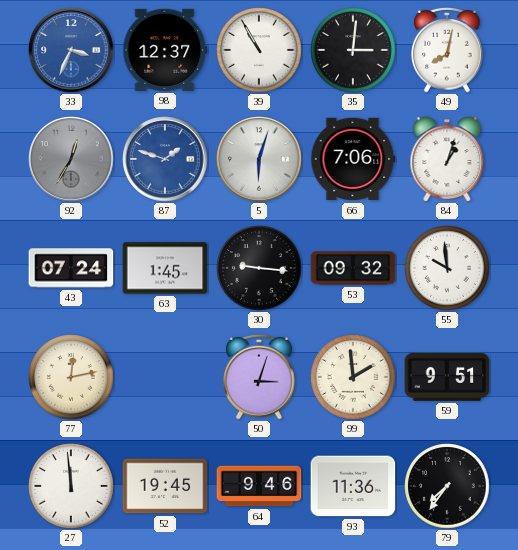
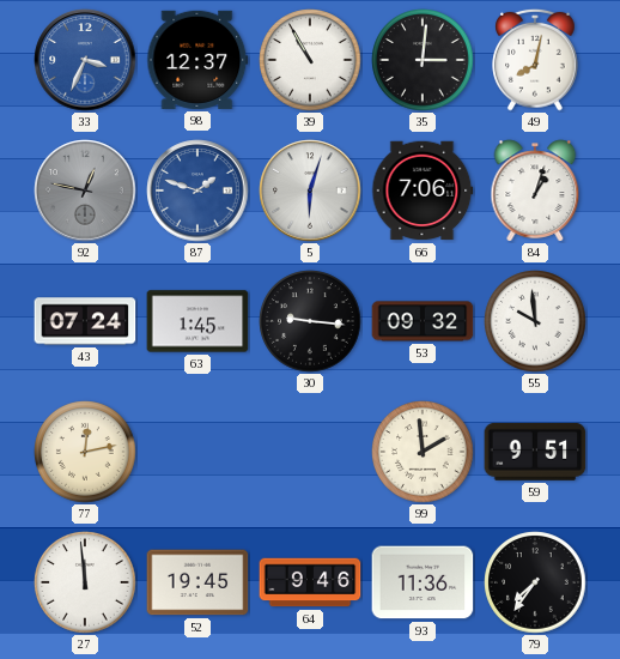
92: 12:35 -> 12:47
50: 3:03 -> none
